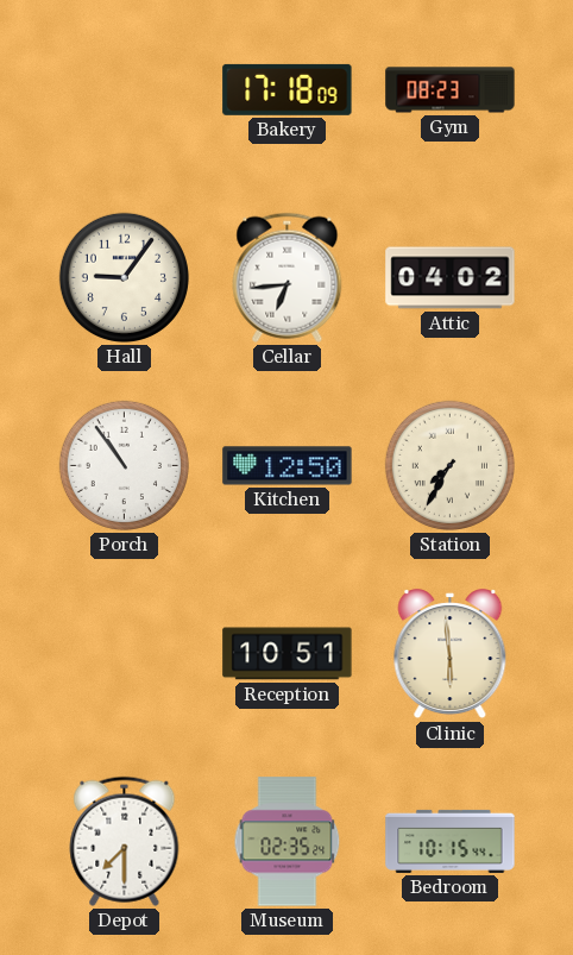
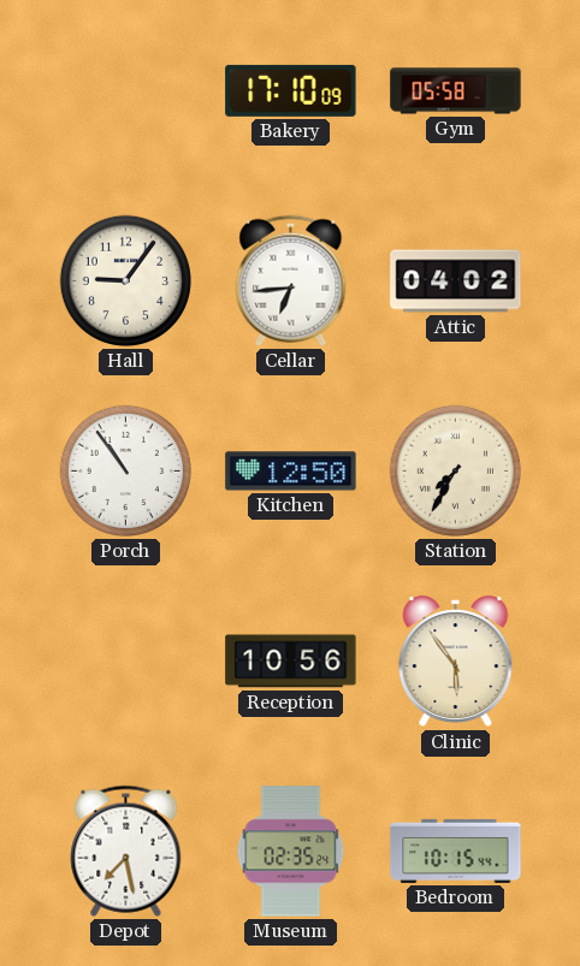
Bakery: 17:18 -> 17:10
Gym: 08:23 -> 05:58
Reception: 10:51 -> 10:56
Clinic: 5:59 -> 5:54
Depot: 7:30 -> 7:28
